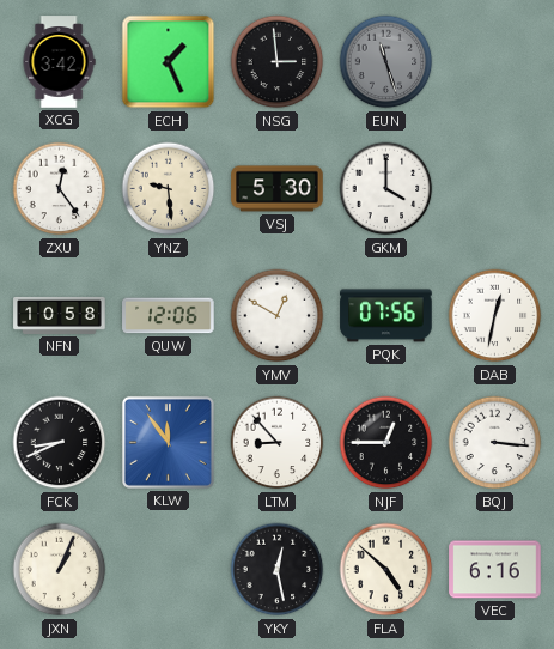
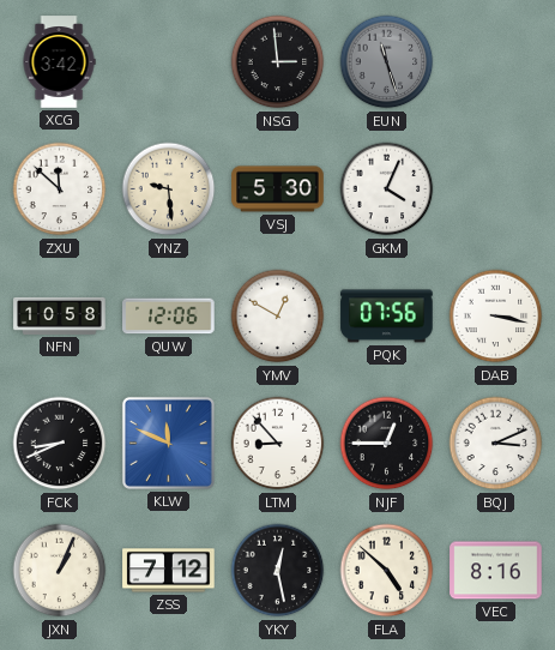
ECH: 1:26 -> none
ZXU: 12:24 -> 11:52
GKM: 4:00 -> 4:04
DAB: 12:32 -> 3:17
KLW: 11:54 -> 11:49
BQJ: 3:16 -> 3:11
ZSS: none -> 7:12
VEC: 6:16 -> 8:16
